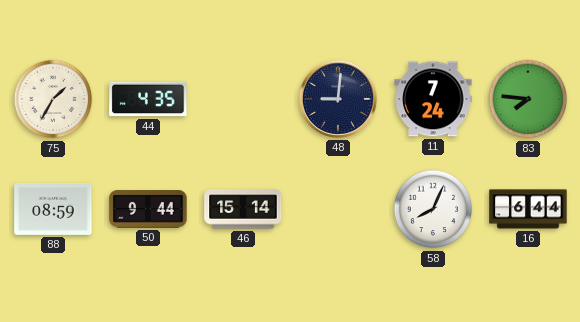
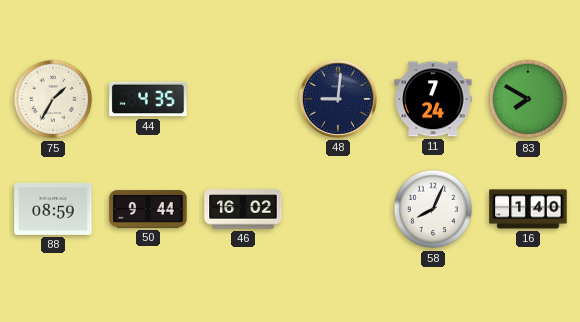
83: 7:46 -> 7:50
46: 15:14 -> 16:02
16: 6:44 -> 1:40
